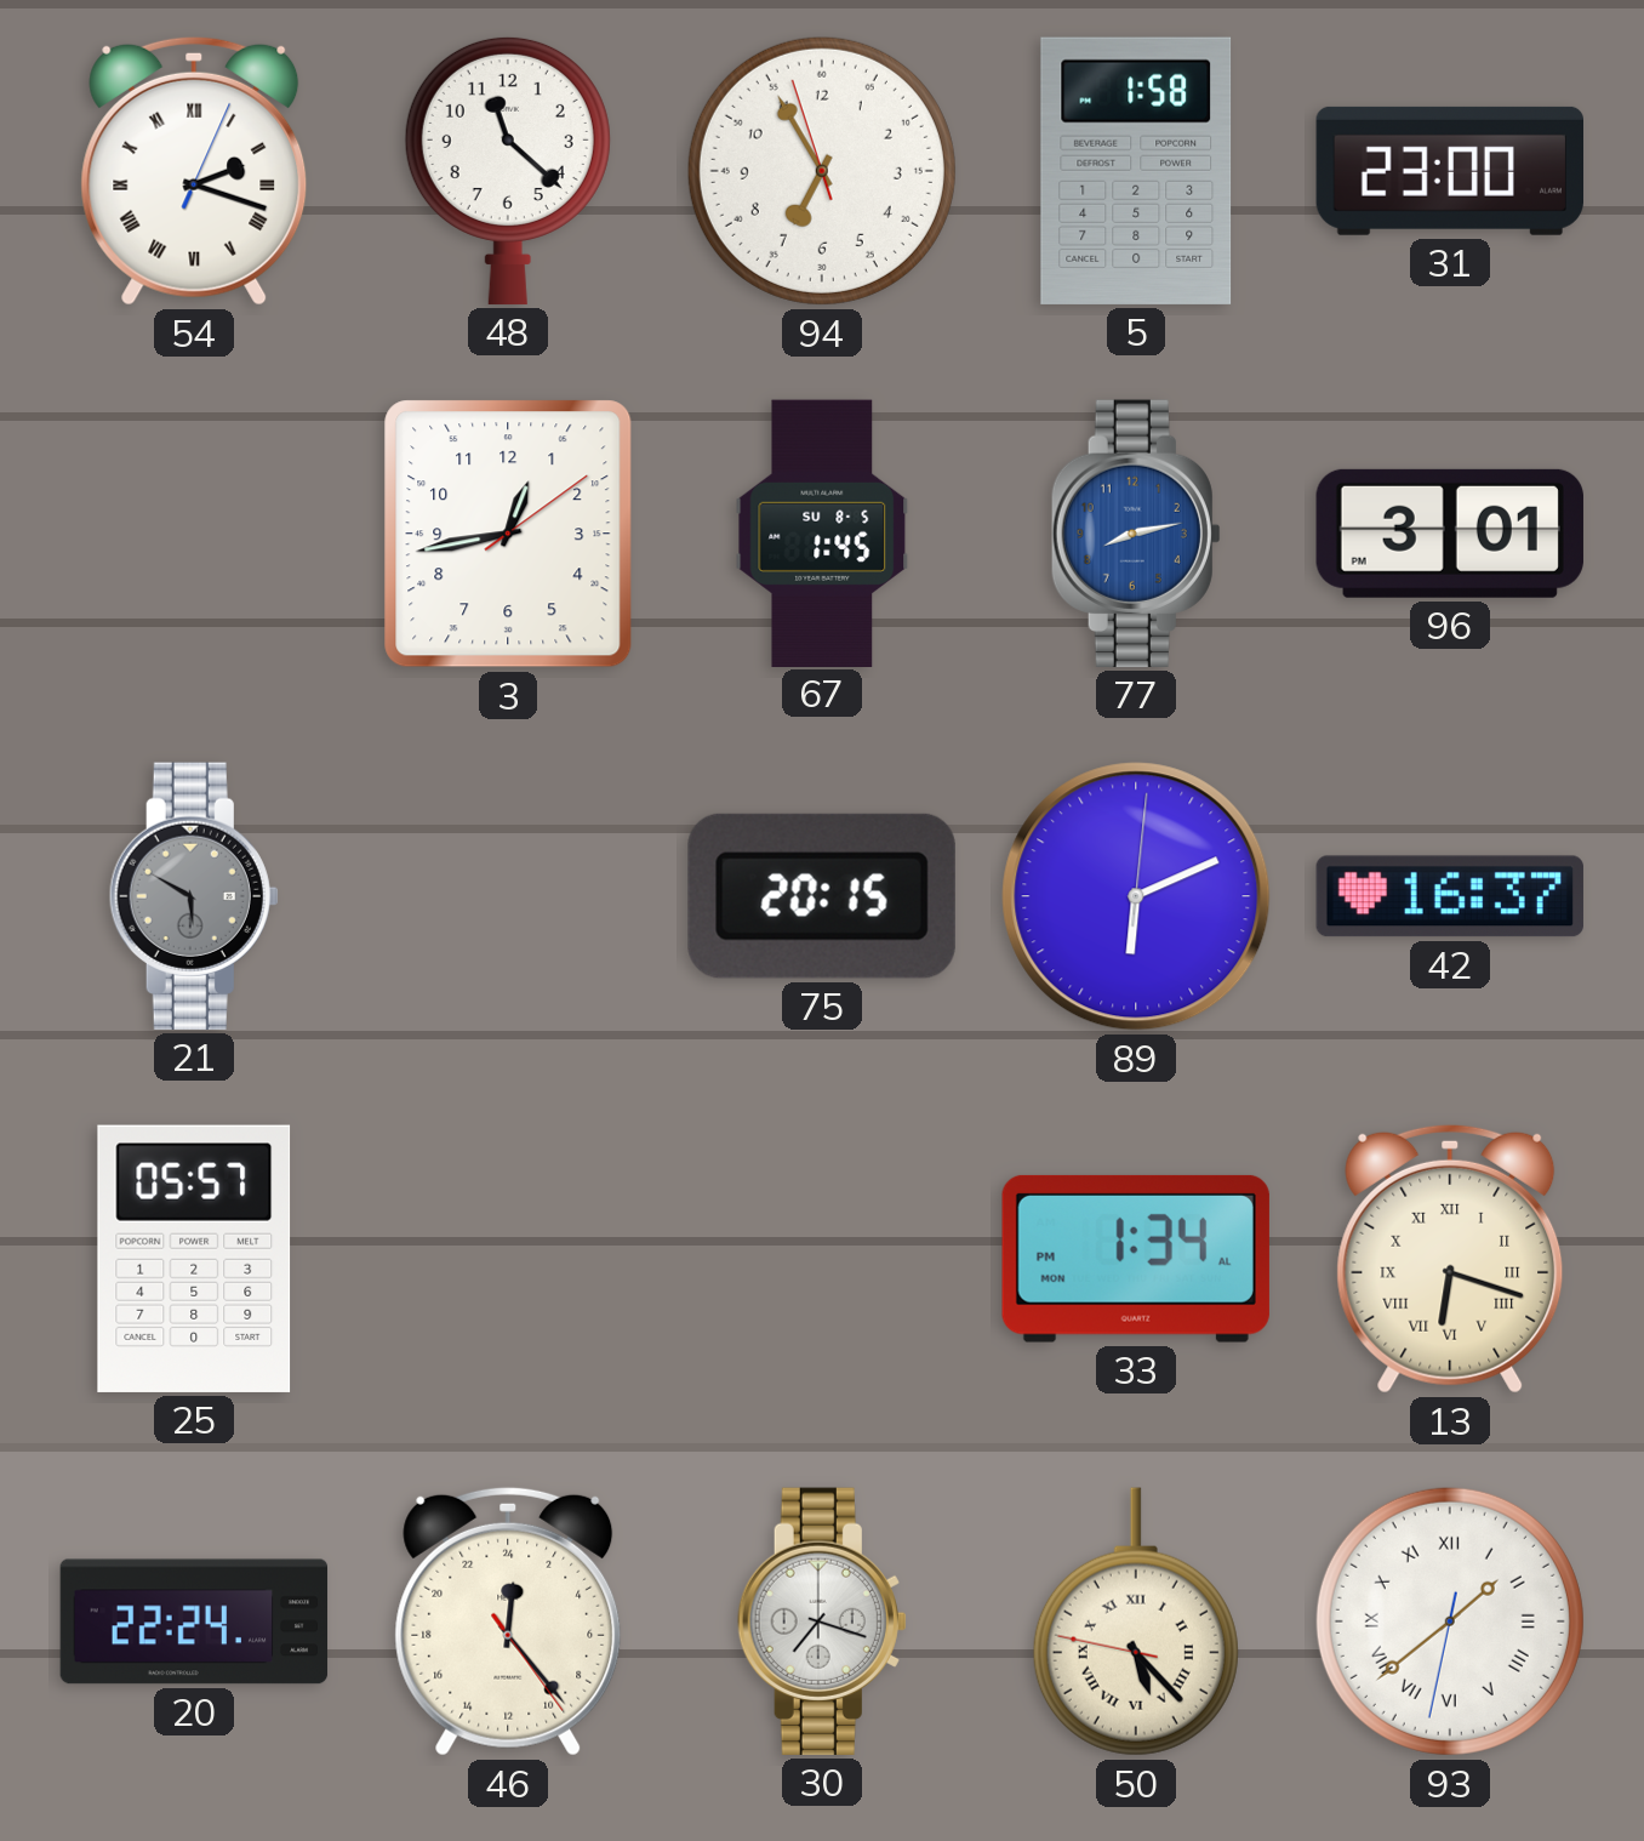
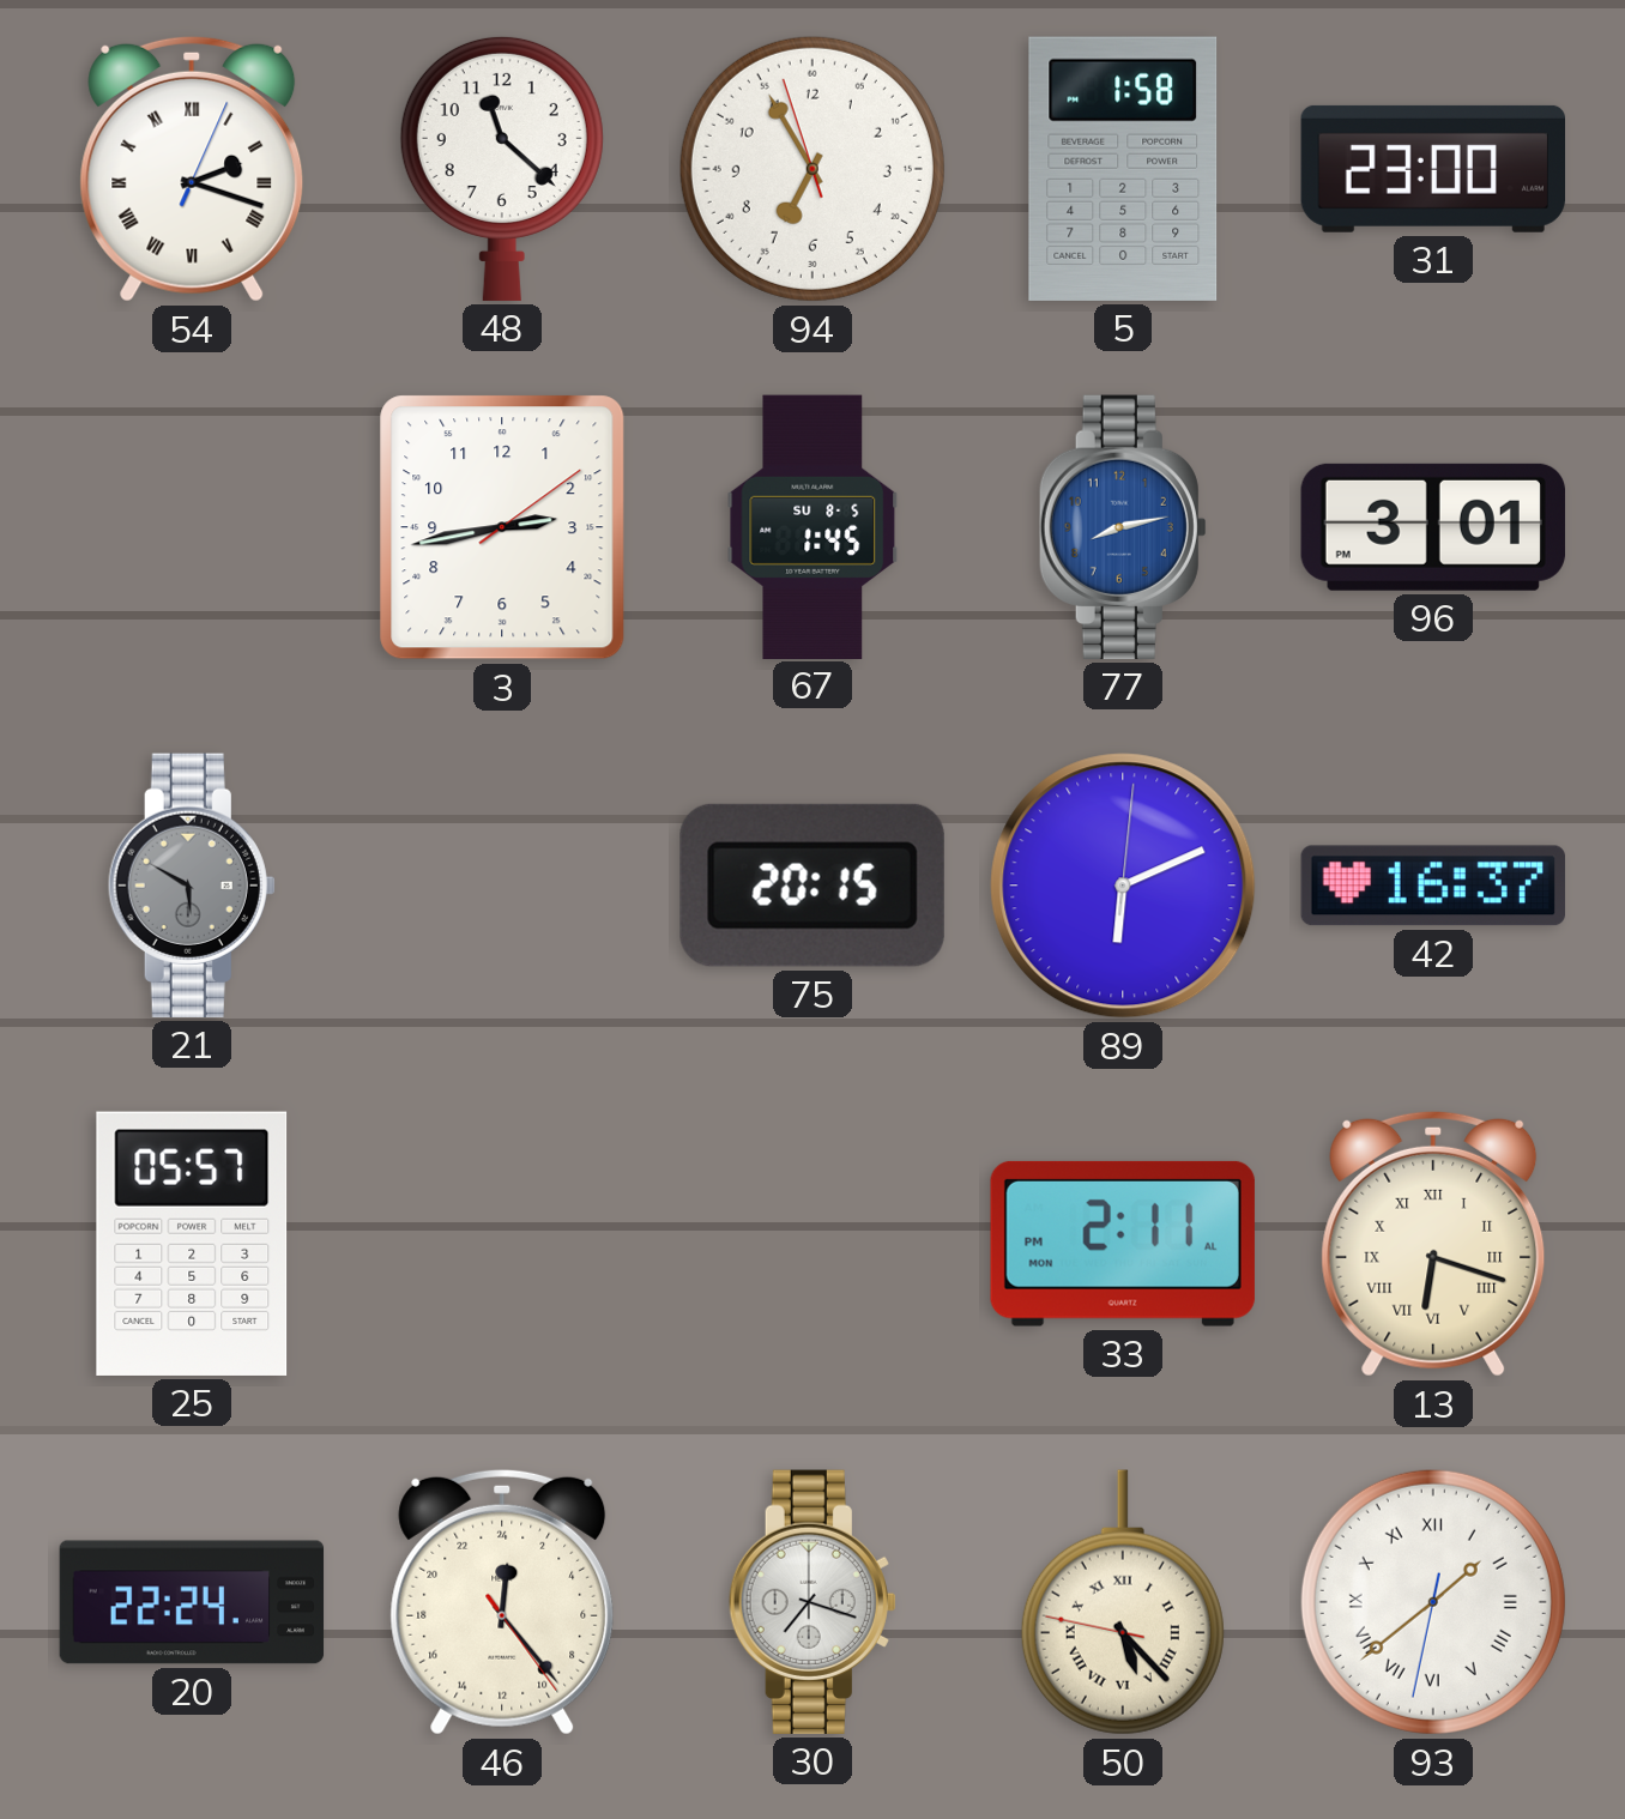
3: 12:43 -> 2:43
33: 1:34 -> 2:11
